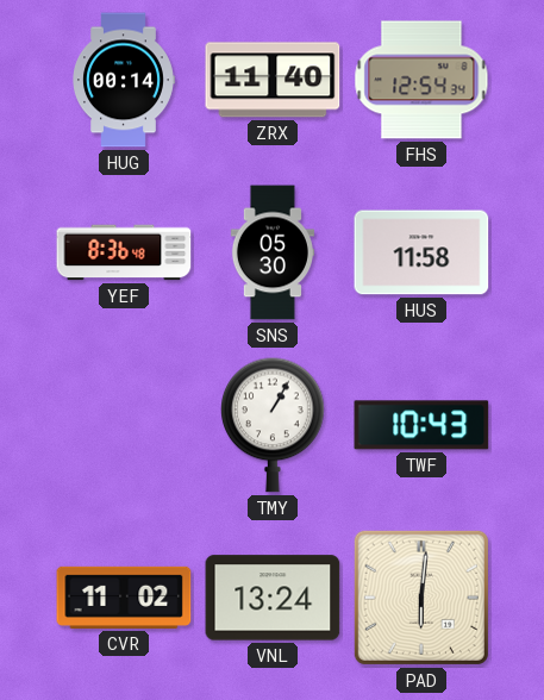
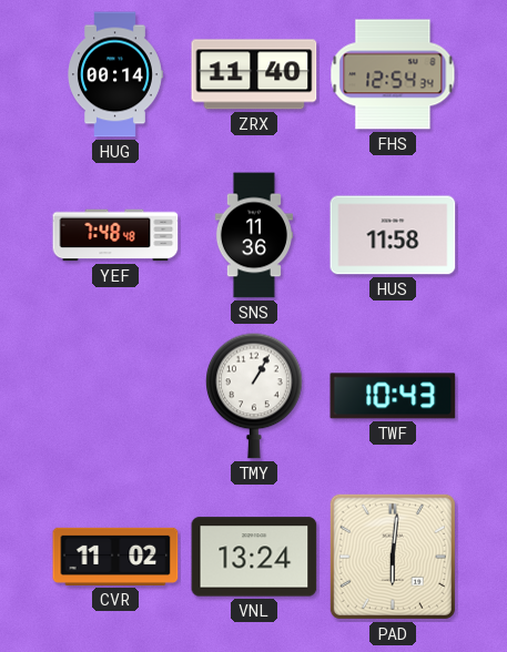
YEF: 8:36 -> 7:48
SNS: 05:30 -> 11:36
